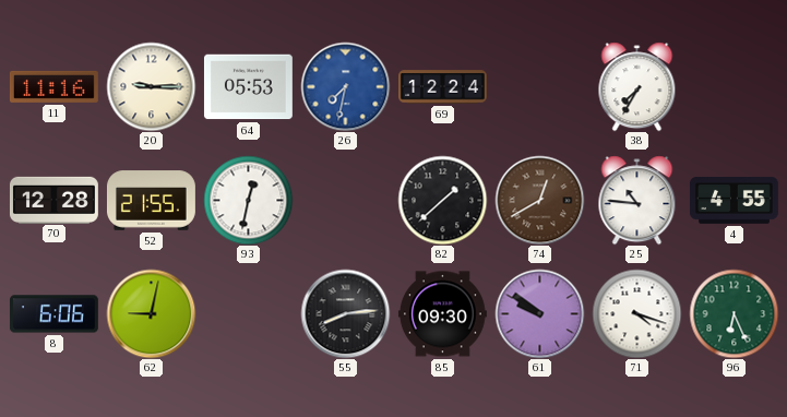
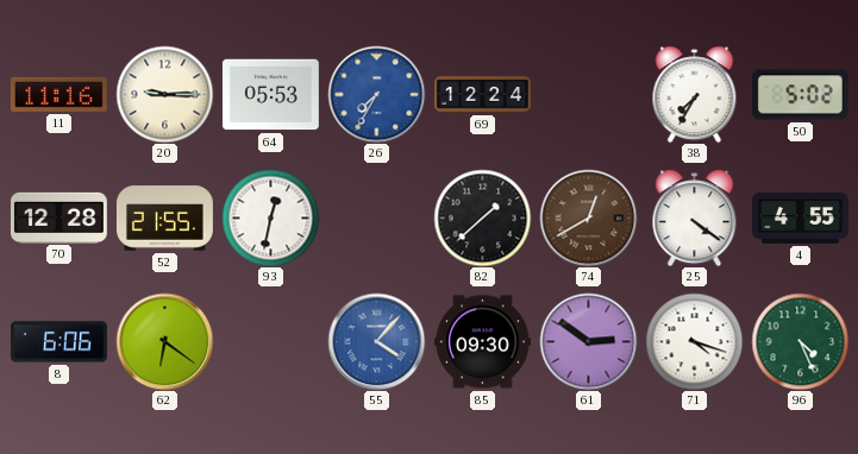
26: 7:32 -> 7:35
50: none -> 5:02
25: 10:46 -> 4:21
62: 9:02 -> 6:21
55: 8:14 -> 4:07
55 dial: black -> blue
61: 9:51 -> 2:51
96: 6:26 -> 4:26
